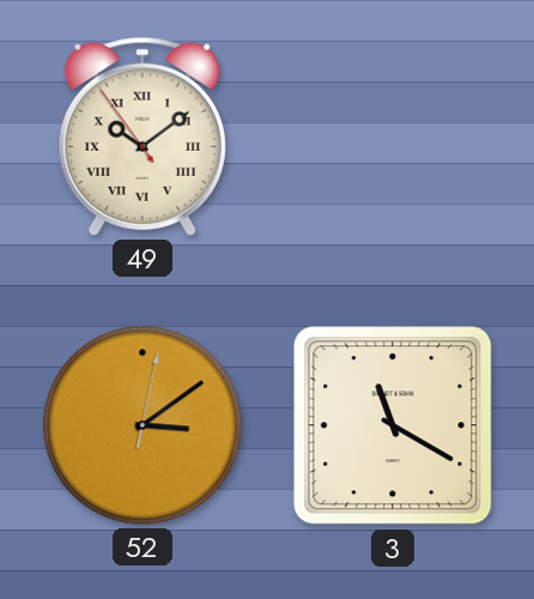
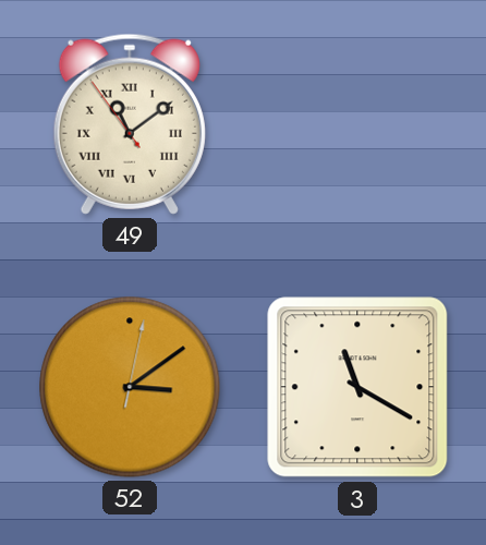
49: 10:08 -> 11:08
